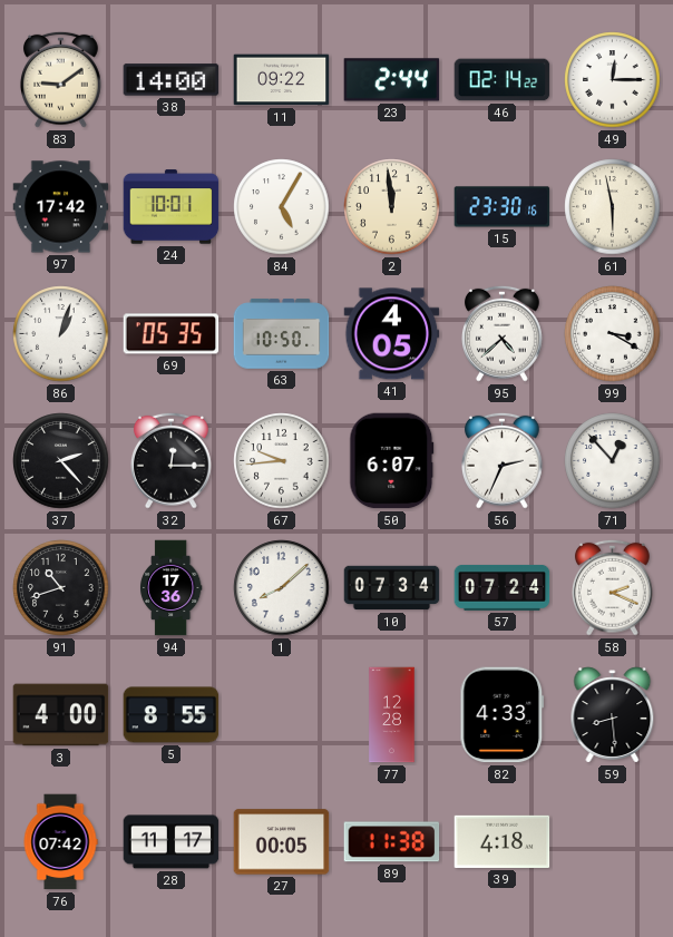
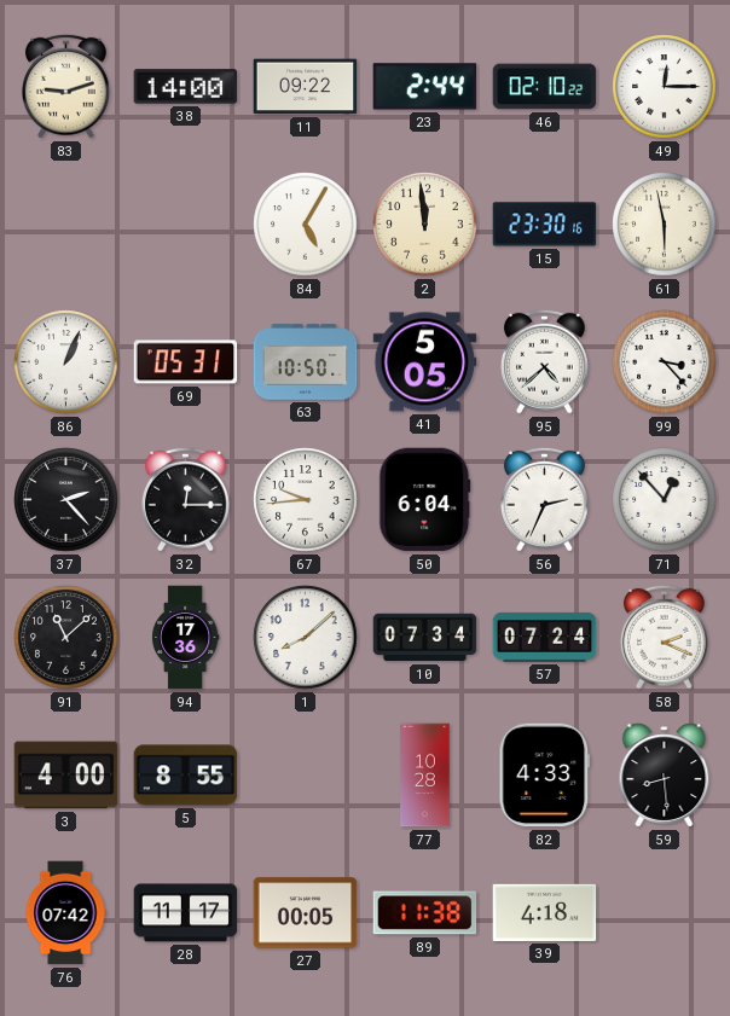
83: 9:09 -> 9:12
46: 02:14 -> 02:10
97: 17:42 -> none
24: 10:01 -> none
86: 1:03 -> 1:04
69: 05:35 -> 05:31
41: 4:05 -> 5:05
99: 3:20 -> 3:23
50: 6:07 -> 6:04
91: 10:42 -> 11:08
77: 12:28 -> 10:28
